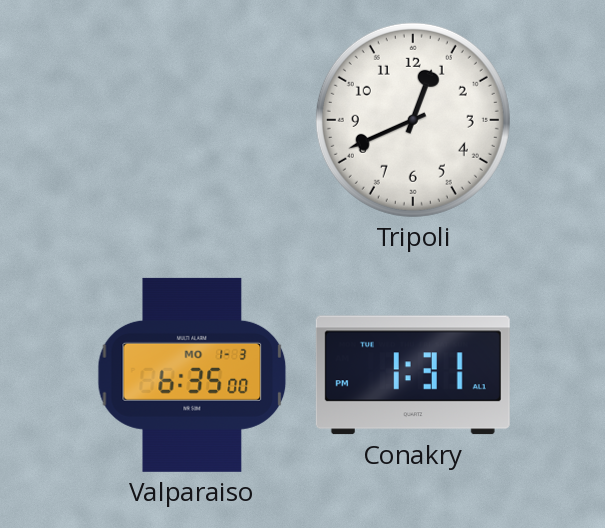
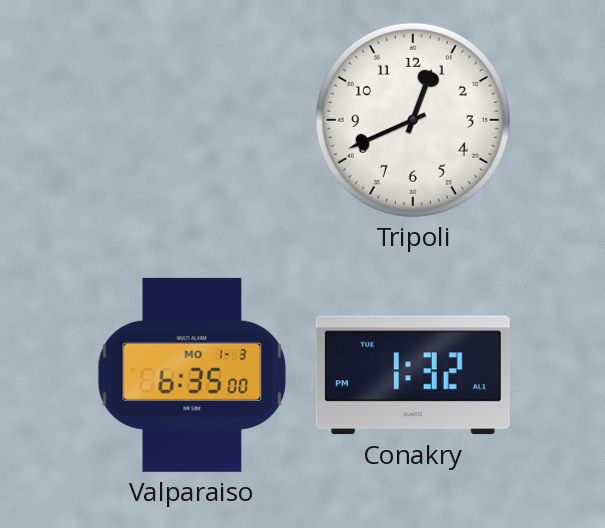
Conakry: 1:31 -> 1:32
